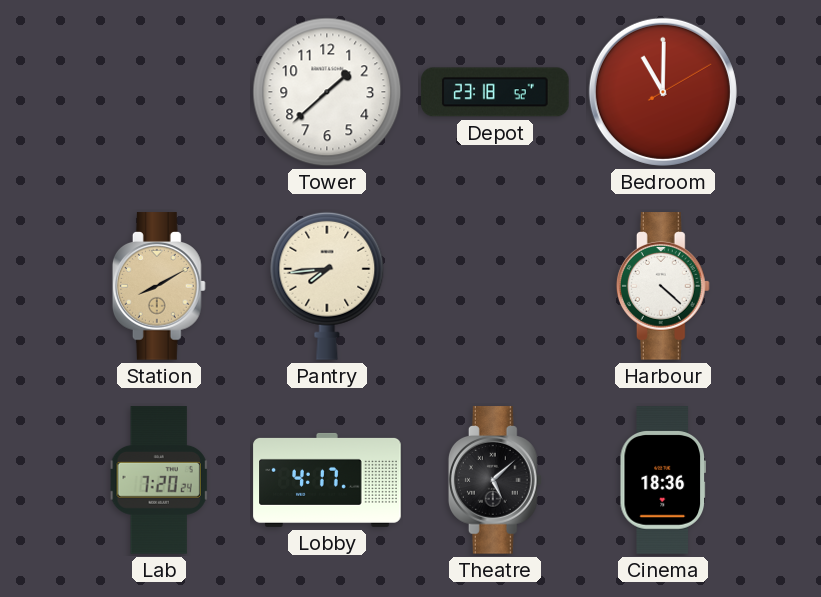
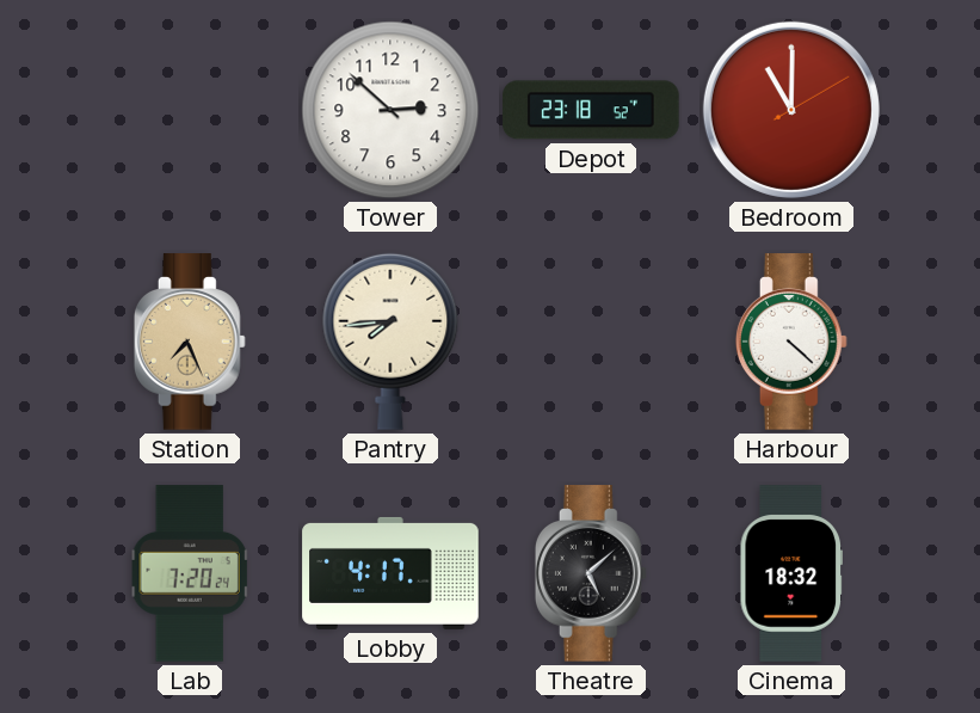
Tower: 1:38 -> 2:52
Station: 8:10 -> 7:26
Cinema: 18:36 -> 18:32
